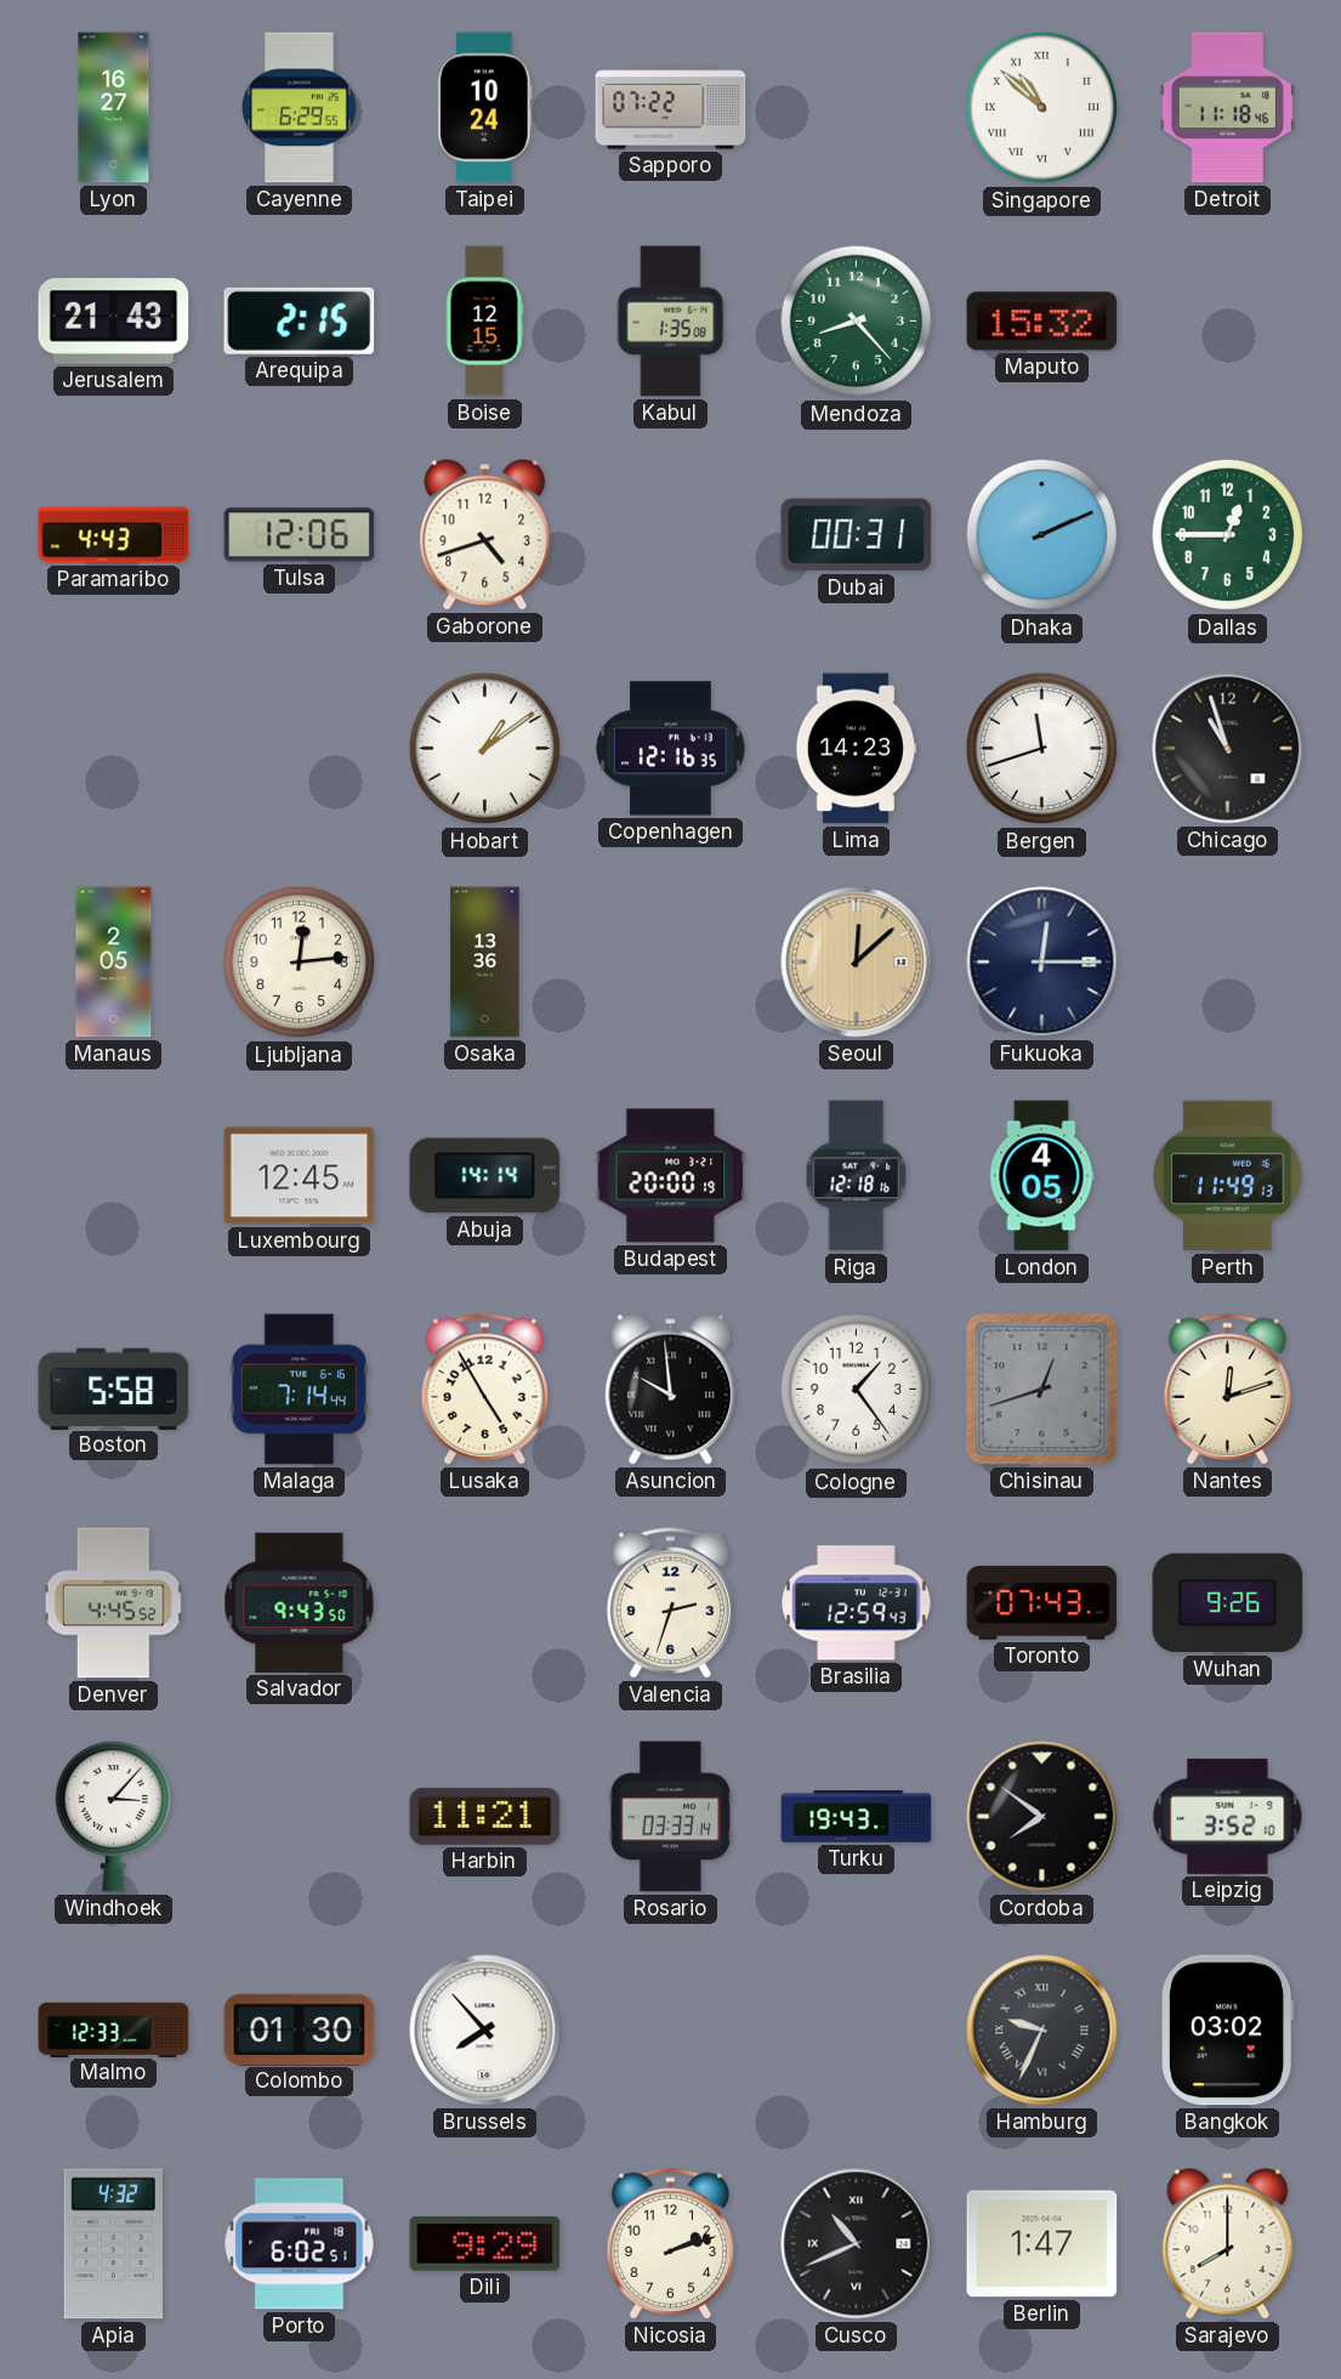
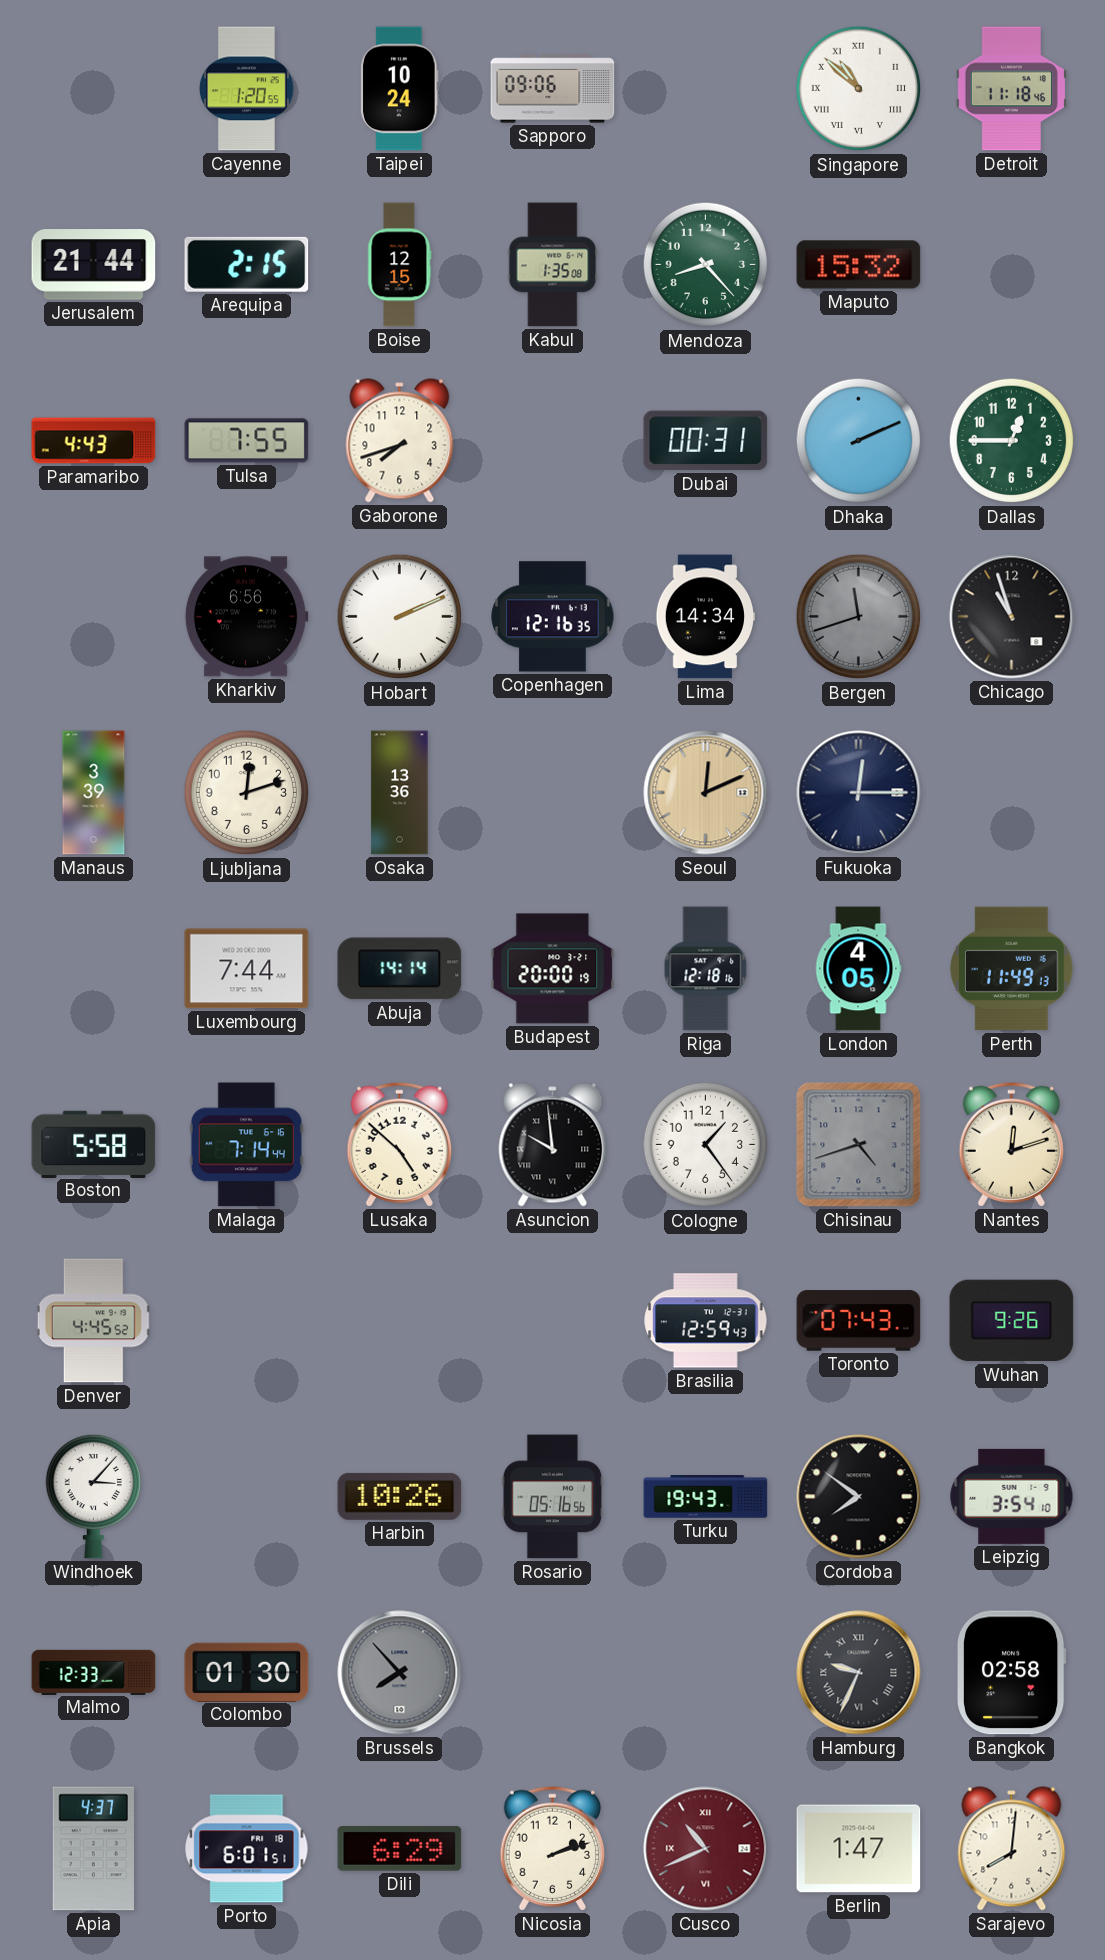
Lyon: 16:27 -> none
Cayenne: 6:29 -> 1:20
Sapporo: 07:22 -> 09:06
Jerusalem: 21:43 -> 21:44
Tulsa: 12:06 -> 7:55
Gaborone: 4:42 -> 7:42
Kharkiv: none -> 6:56
Hobart: 1:09 -> 2:11
Lima: 14:23 -> 14:34
Bergen dial: white -> grey
Manaus: 2:05 -> 3:39
Ljubljana: 12:14 -> 12:12
Seoul: 12:08 -> 12:11
Luxembourg: 12:45 -> 7:44
Lusaka: 4:55 -> 4:52
Chisinau: 12:42 -> 4:42
Salvador: 9:43 -> none
Valencia: 2:33 -> none
Harbin: 11:21 -> 10:26
Rosario: 03:33 -> 05:16
Leipzig: 3:52 -> 3:54
Brussels dial: white -> grey
Bangkok: 03:02 -> 02:58
Apia: 4:32 -> 4:37
Porto: 6:02 -> 6:01
Dili: 9:29 -> 6:29
Cusco dial: black -> burgundy
Sarajevo: 8:00 -> 8:01
